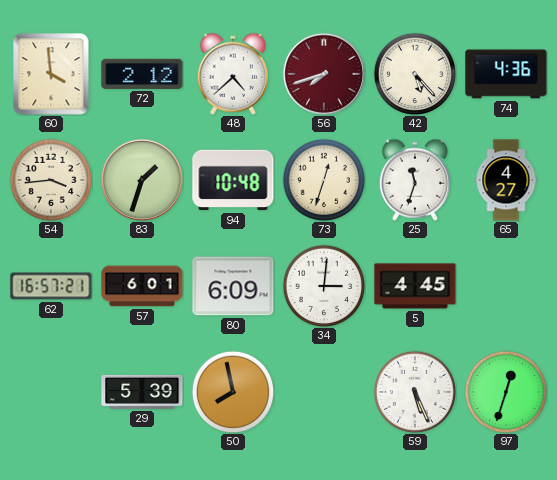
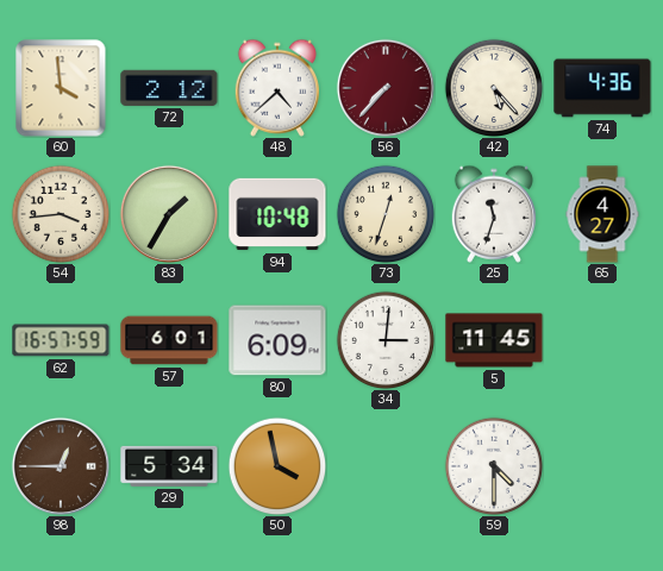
56: 7:42 -> 7:37
83: 1:33 -> 1:35
62: 16:57:21 -> 16:57:59
5: 4:45 -> 11:45
98: none -> 12:45
29: 5:39 -> 5:34
50: 7:58 -> 3:58
59: 5:26 -> 4:30
97: 12:33 -> none
